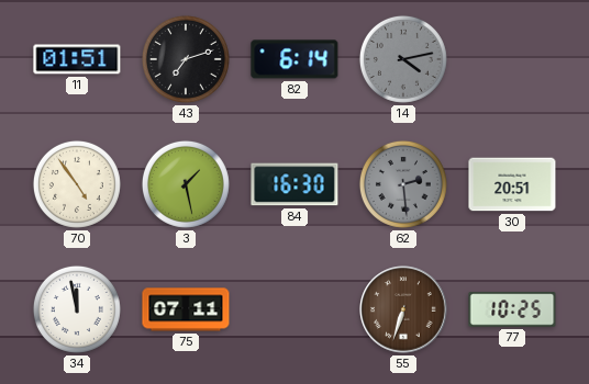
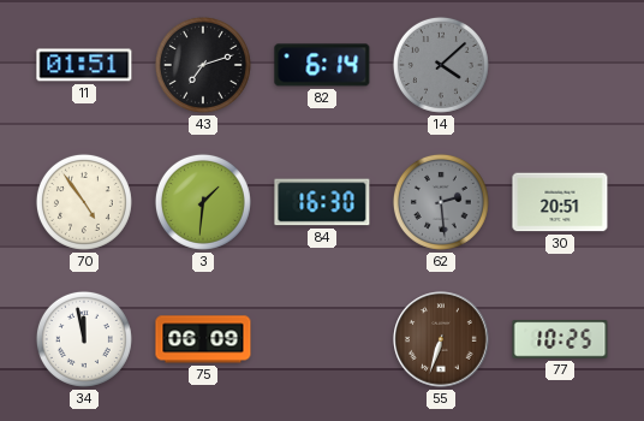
14: 4:13 -> 4:08
3: 1:28 -> 1:31
75: 07:11 -> 06:09
